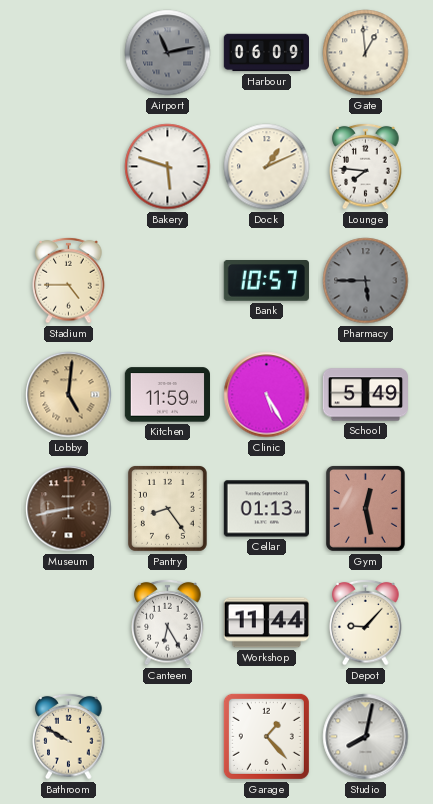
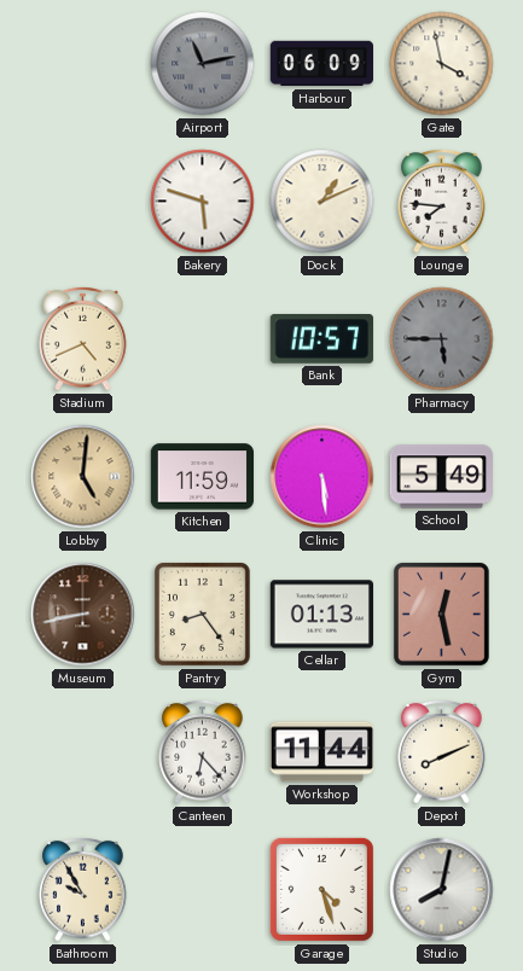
Gate: 12:59 -> 3:58
Stadium: 4:45 -> 4:41
Clinic: 5:25 -> 5:29
Canteen: 6:25 -> 6:23
Depot: 9:07 -> 8:11
Bathroom: 9:50 -> 9:55
Garage: 1:23 -> 4:27
